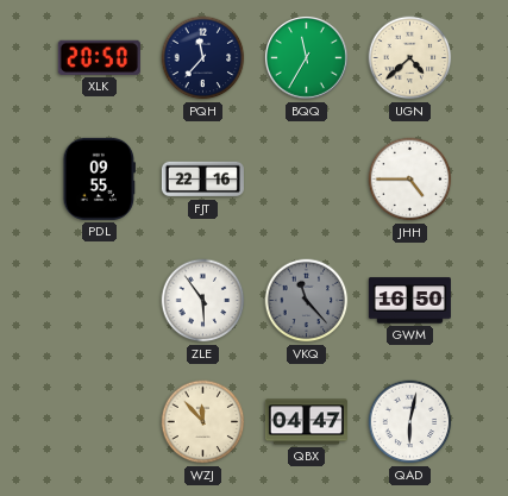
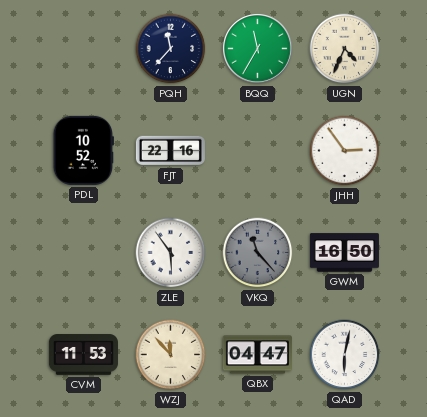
XLK: 20:50 -> none
UGN: 4:38 -> 4:34
PDL: 09:55 -> 10:52
JHH: 4:45 -> 2:54
CVM: none -> 11:53
